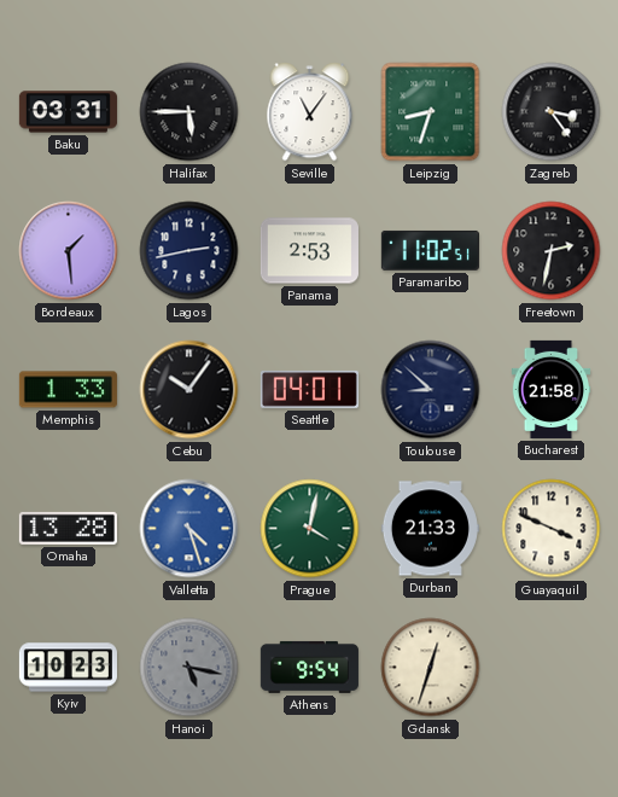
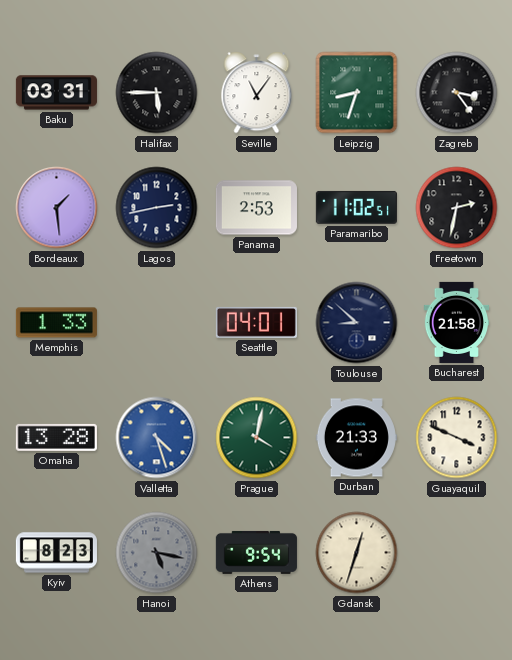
Cebu: 10:06 -> none
Kyiv: 10:23 -> 8:23
